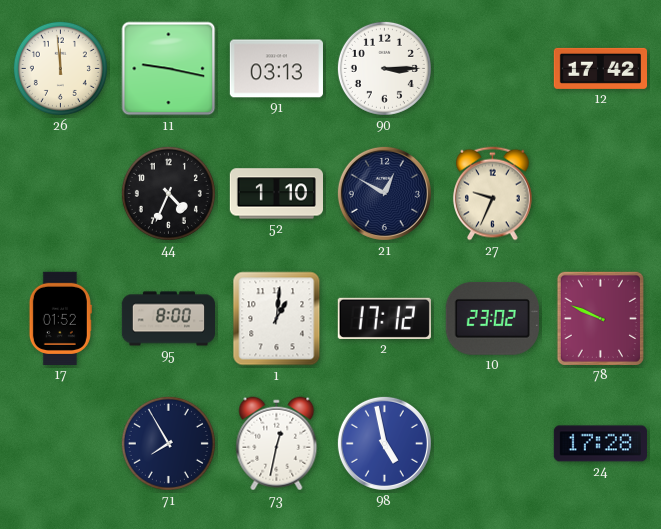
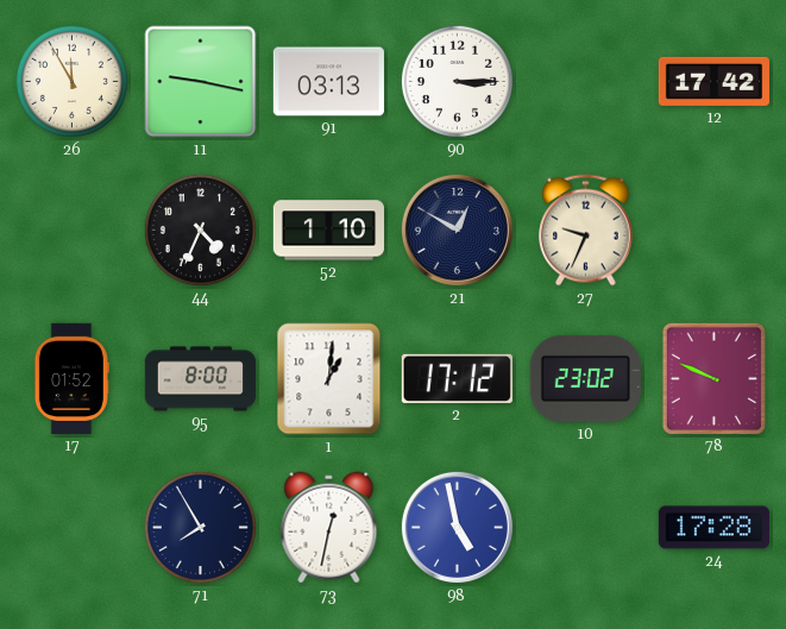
26: 11:59 -> 11:55
